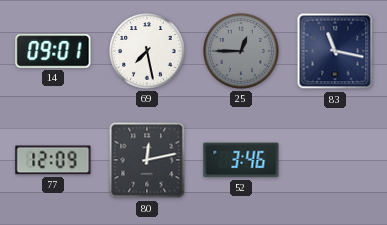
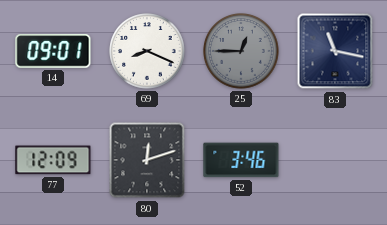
69: 7:28 -> 8:19
80: 12:13 -> 12:12
